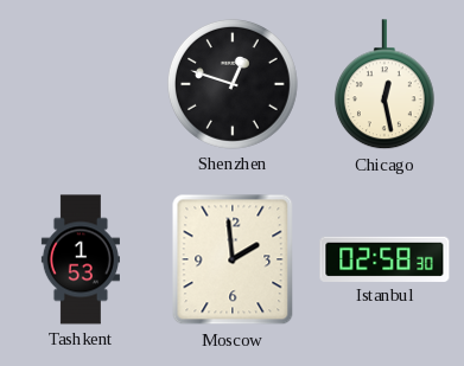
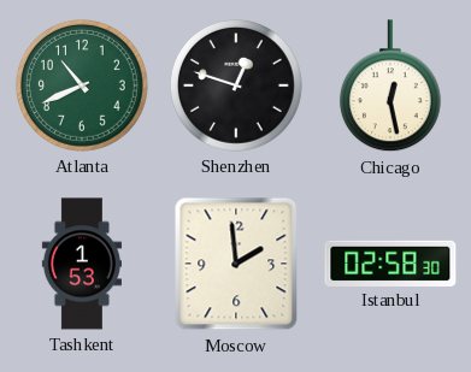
Atlanta: none -> 10:41
